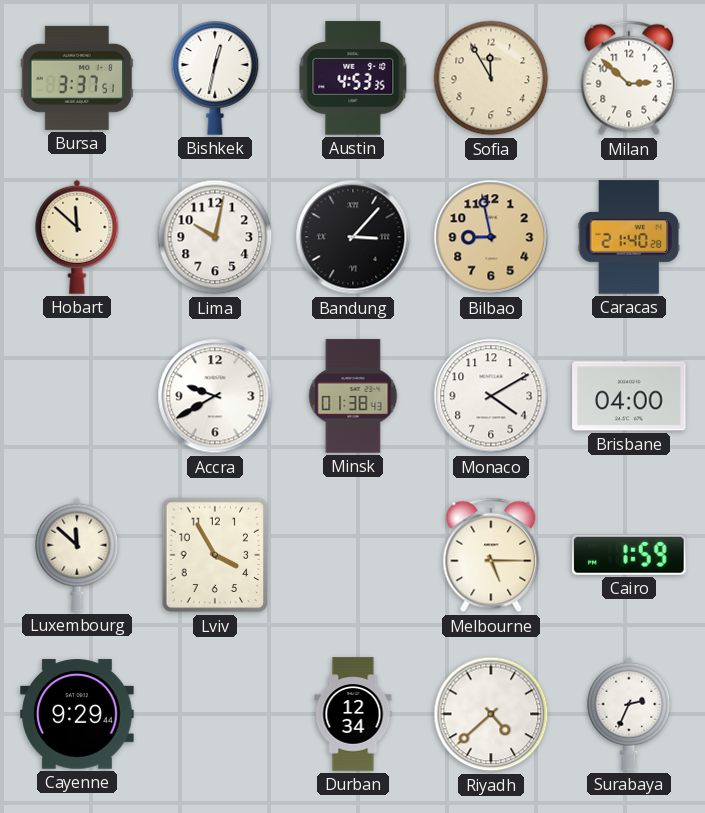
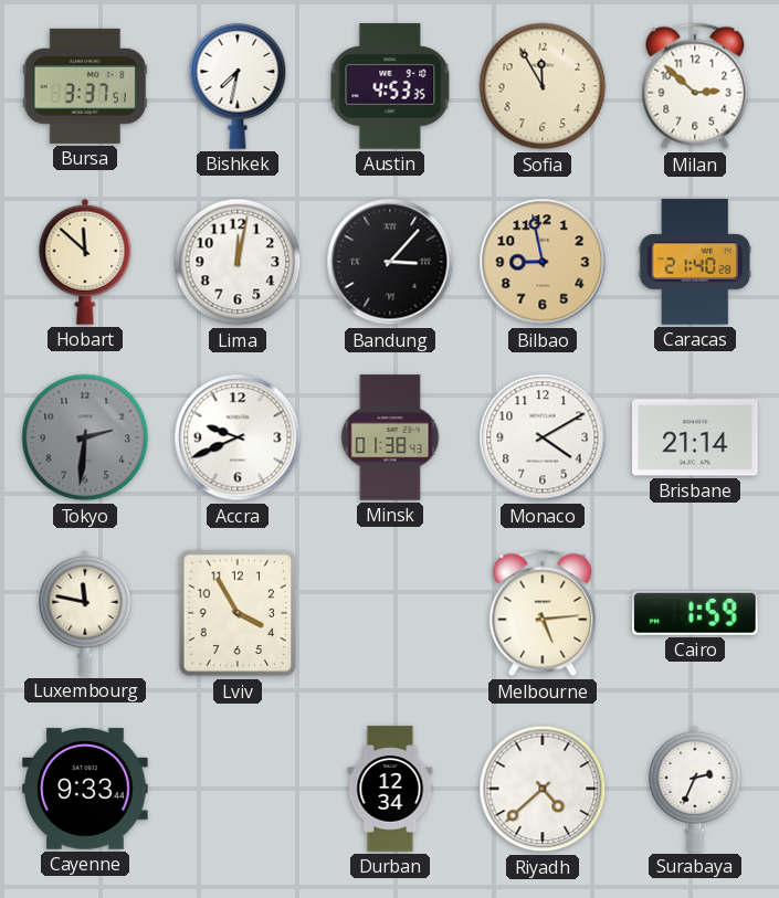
Bishkek: 12:32 -> 7:32
Lima: 10:02 -> 12:02
Tokyo: none -> 2:31
Accra: 9:40 -> 9:41
Brisbane: 04:00 -> 21:14
Luxembourg: 11:52 -> 11:47
Melbourne: 5:15 -> 5:14
Cayenne: 9:29 -> 9:33
